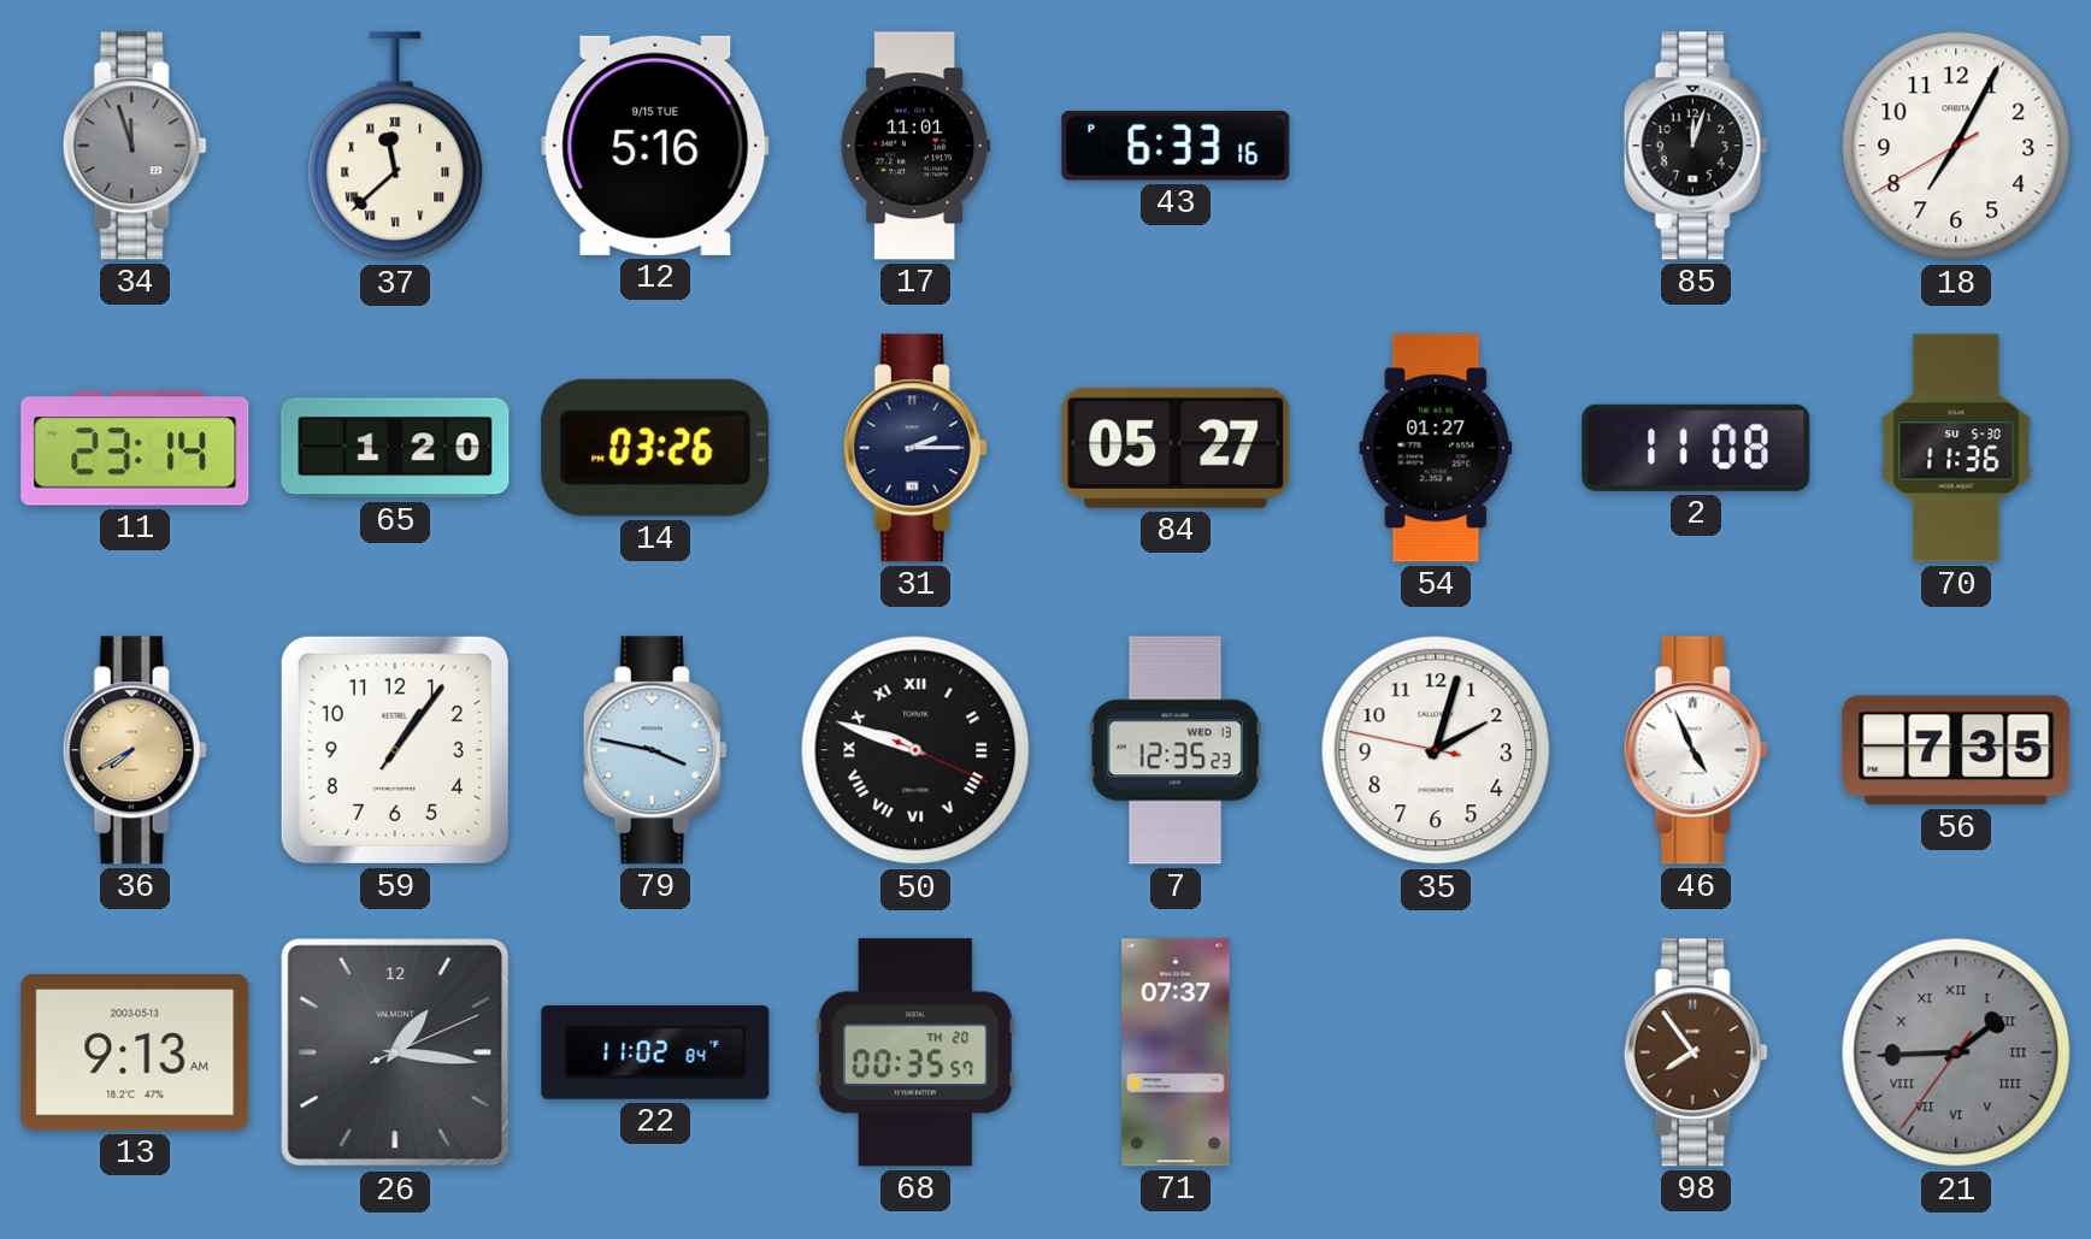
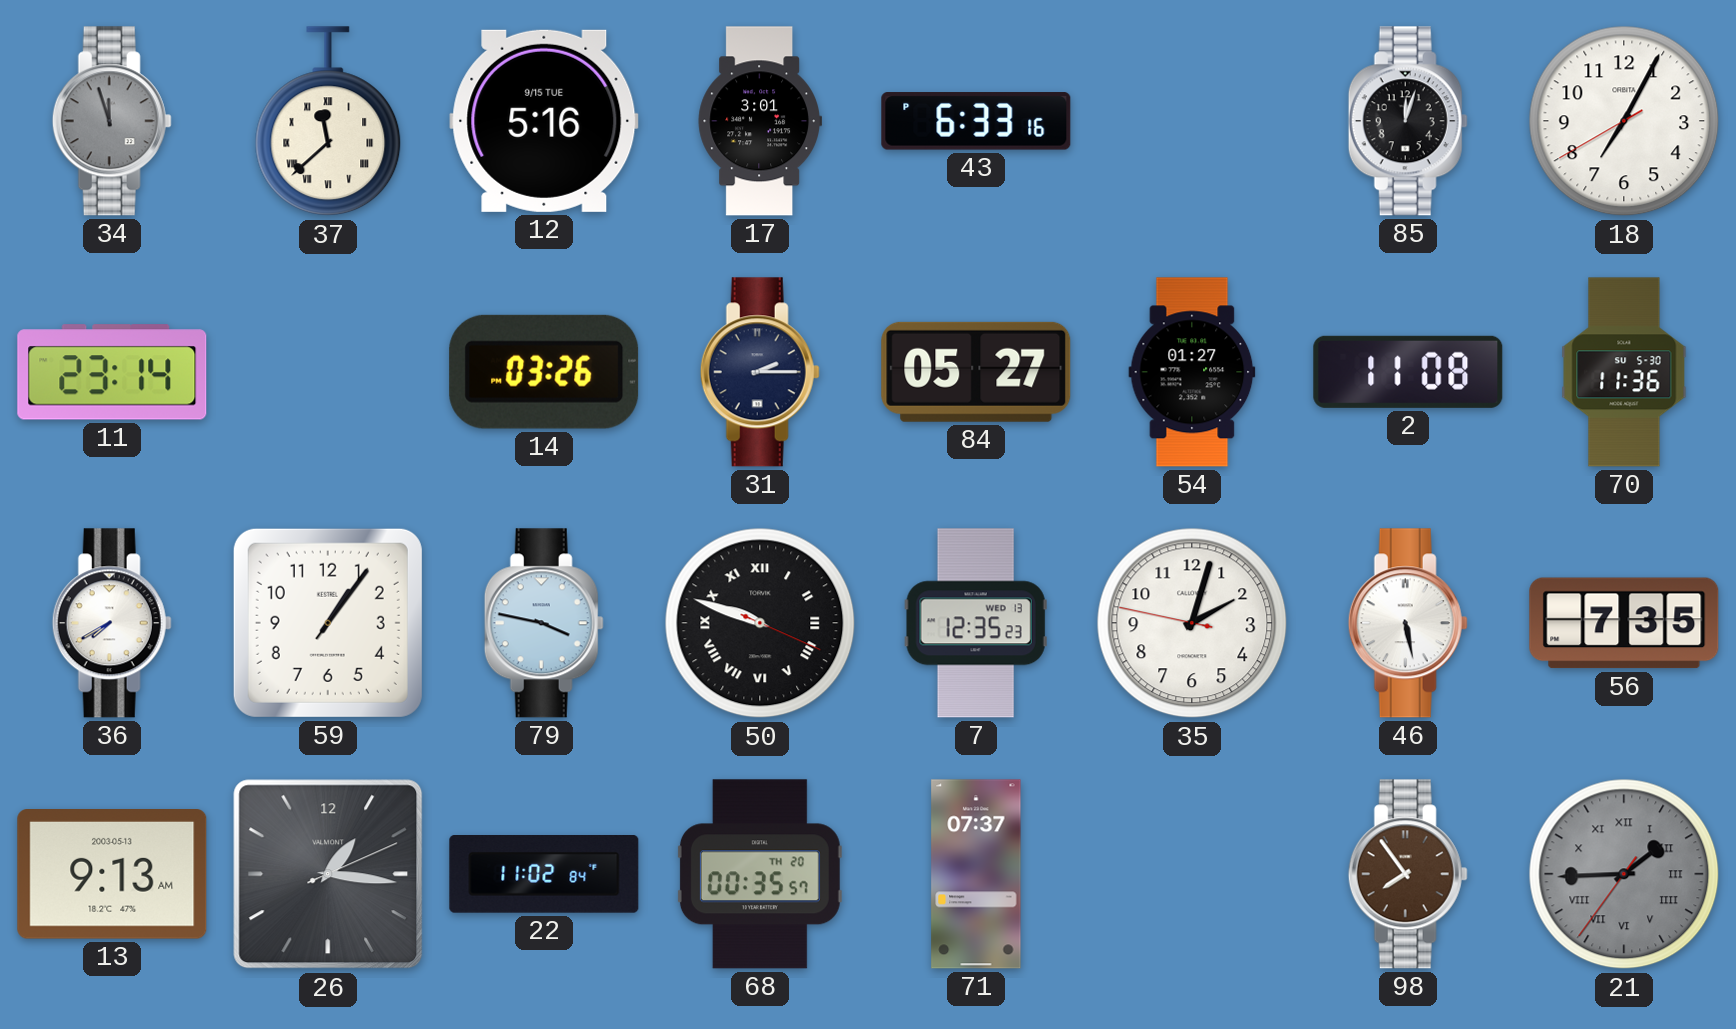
17: 11:01 -> 3:01
65: 1:20 -> none
36 dial: champagne -> white
46: 4:56 -> 5:28
